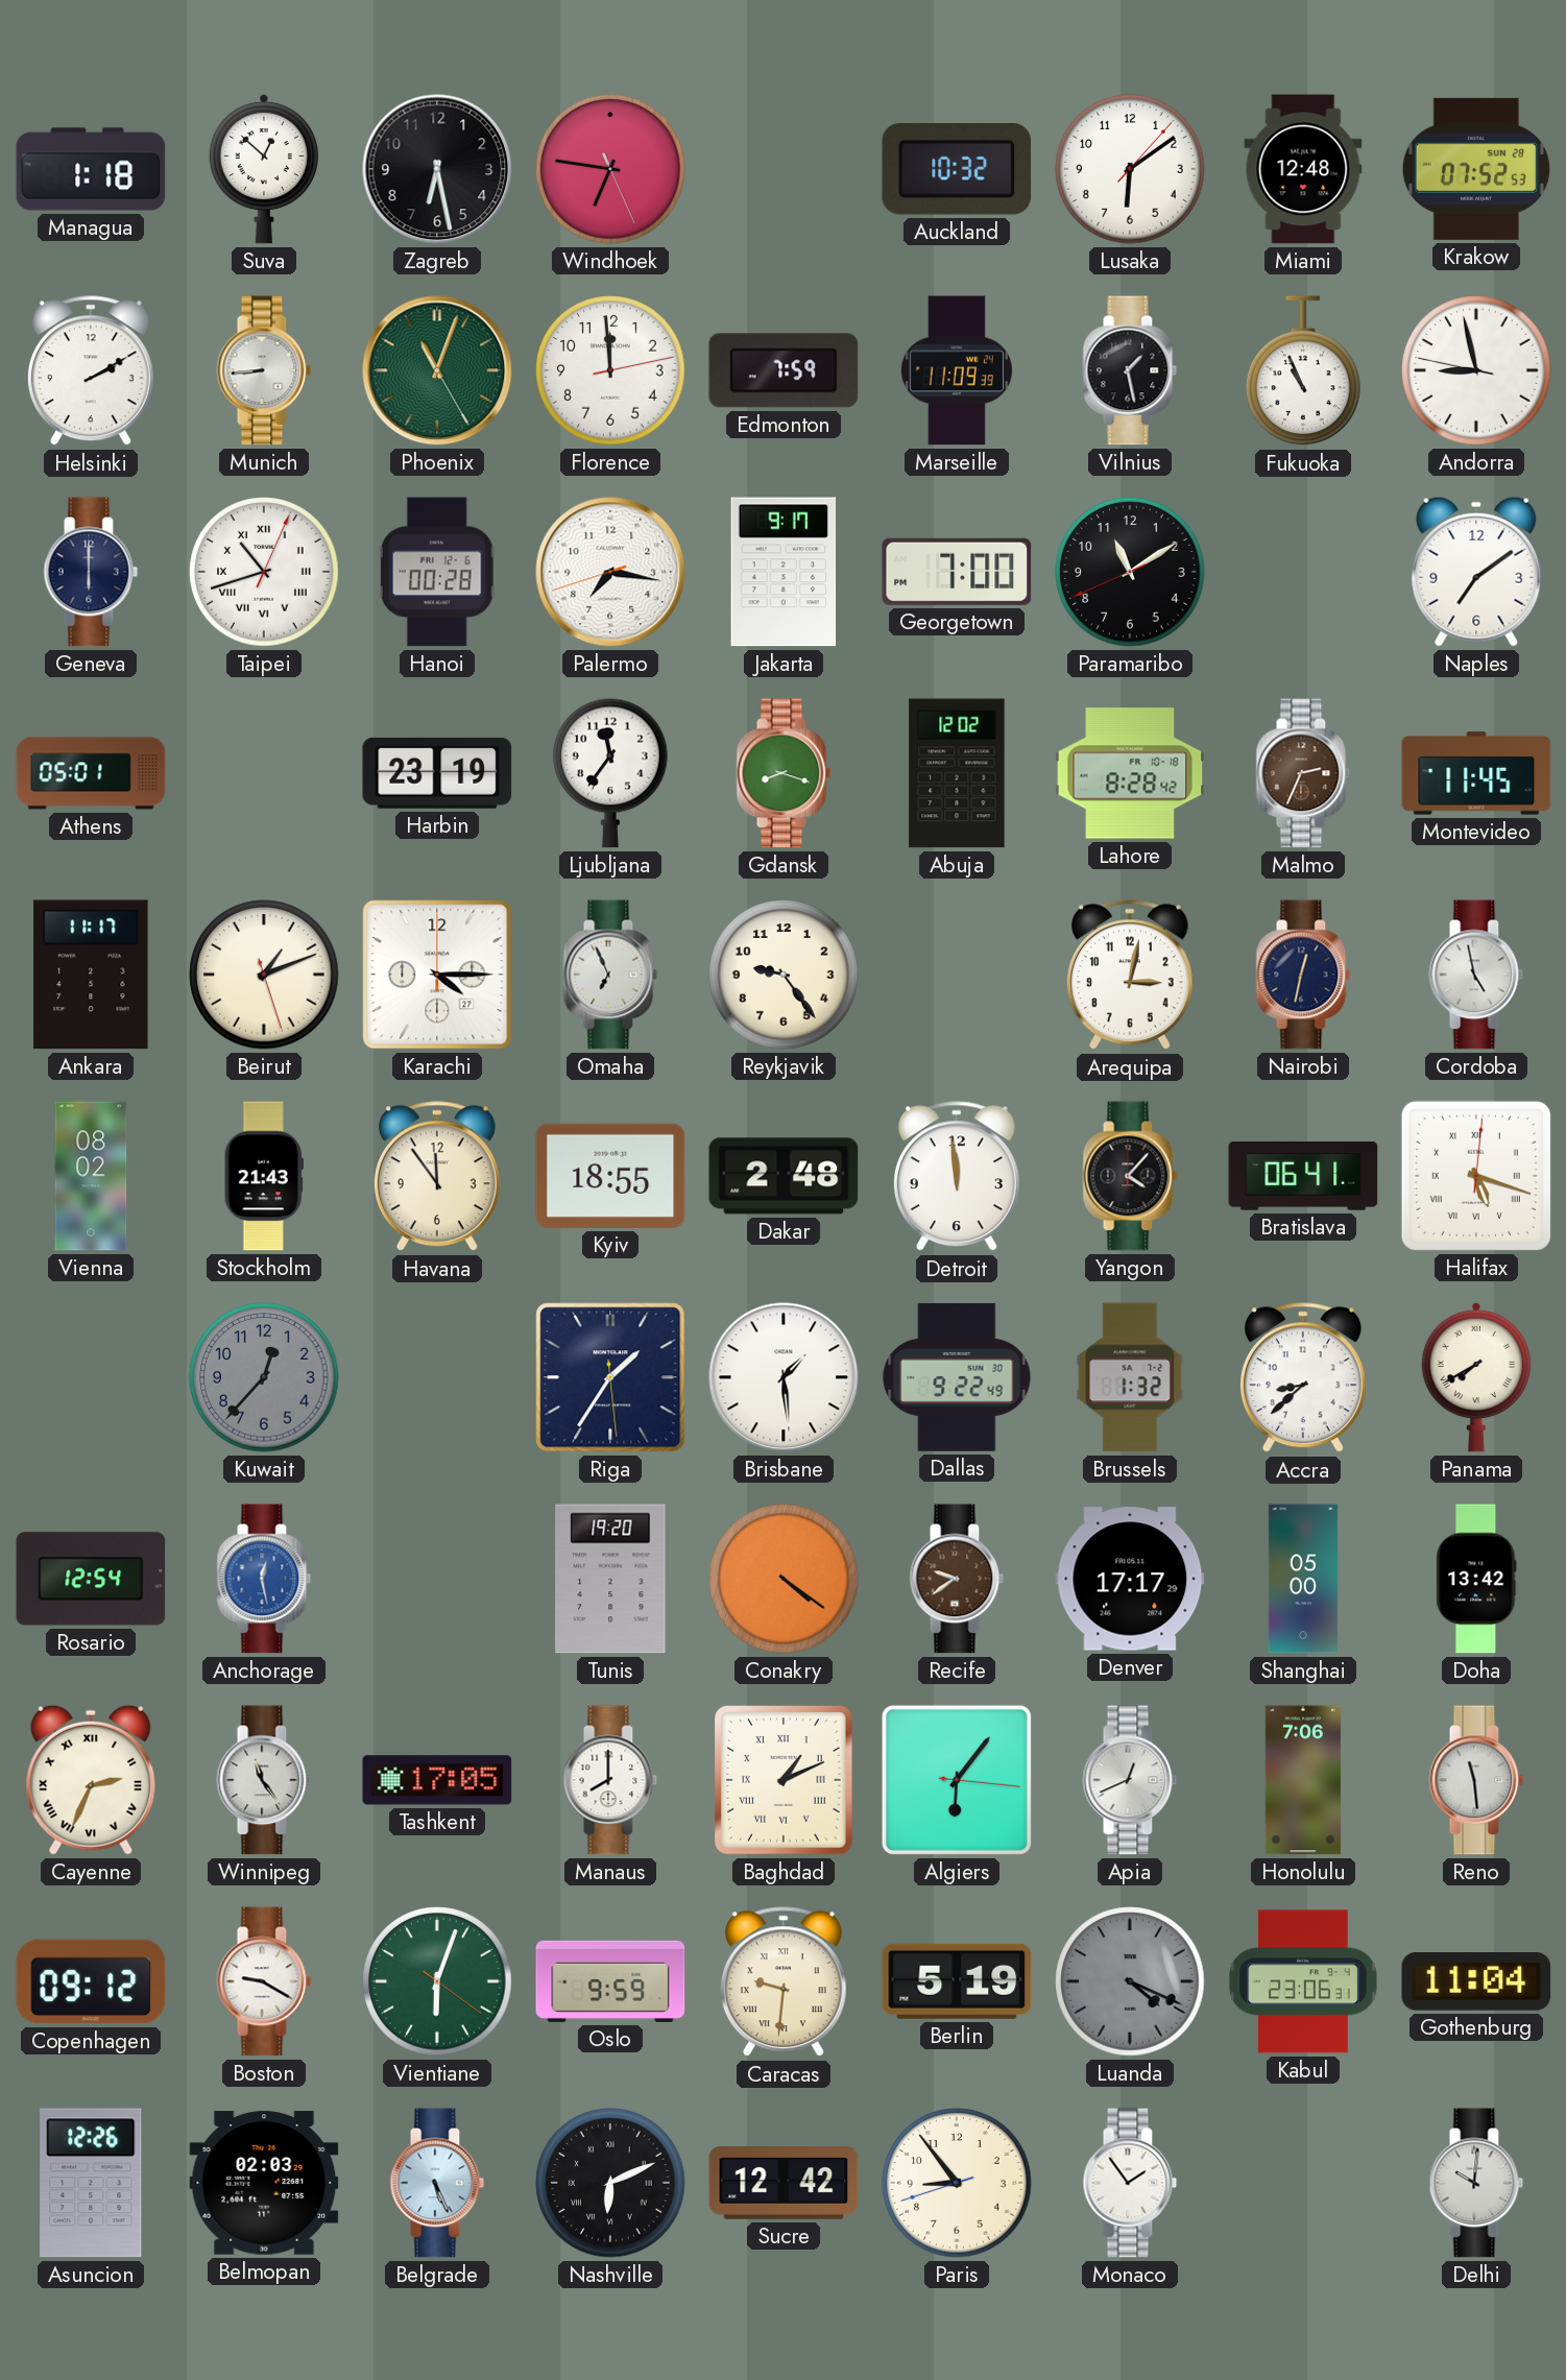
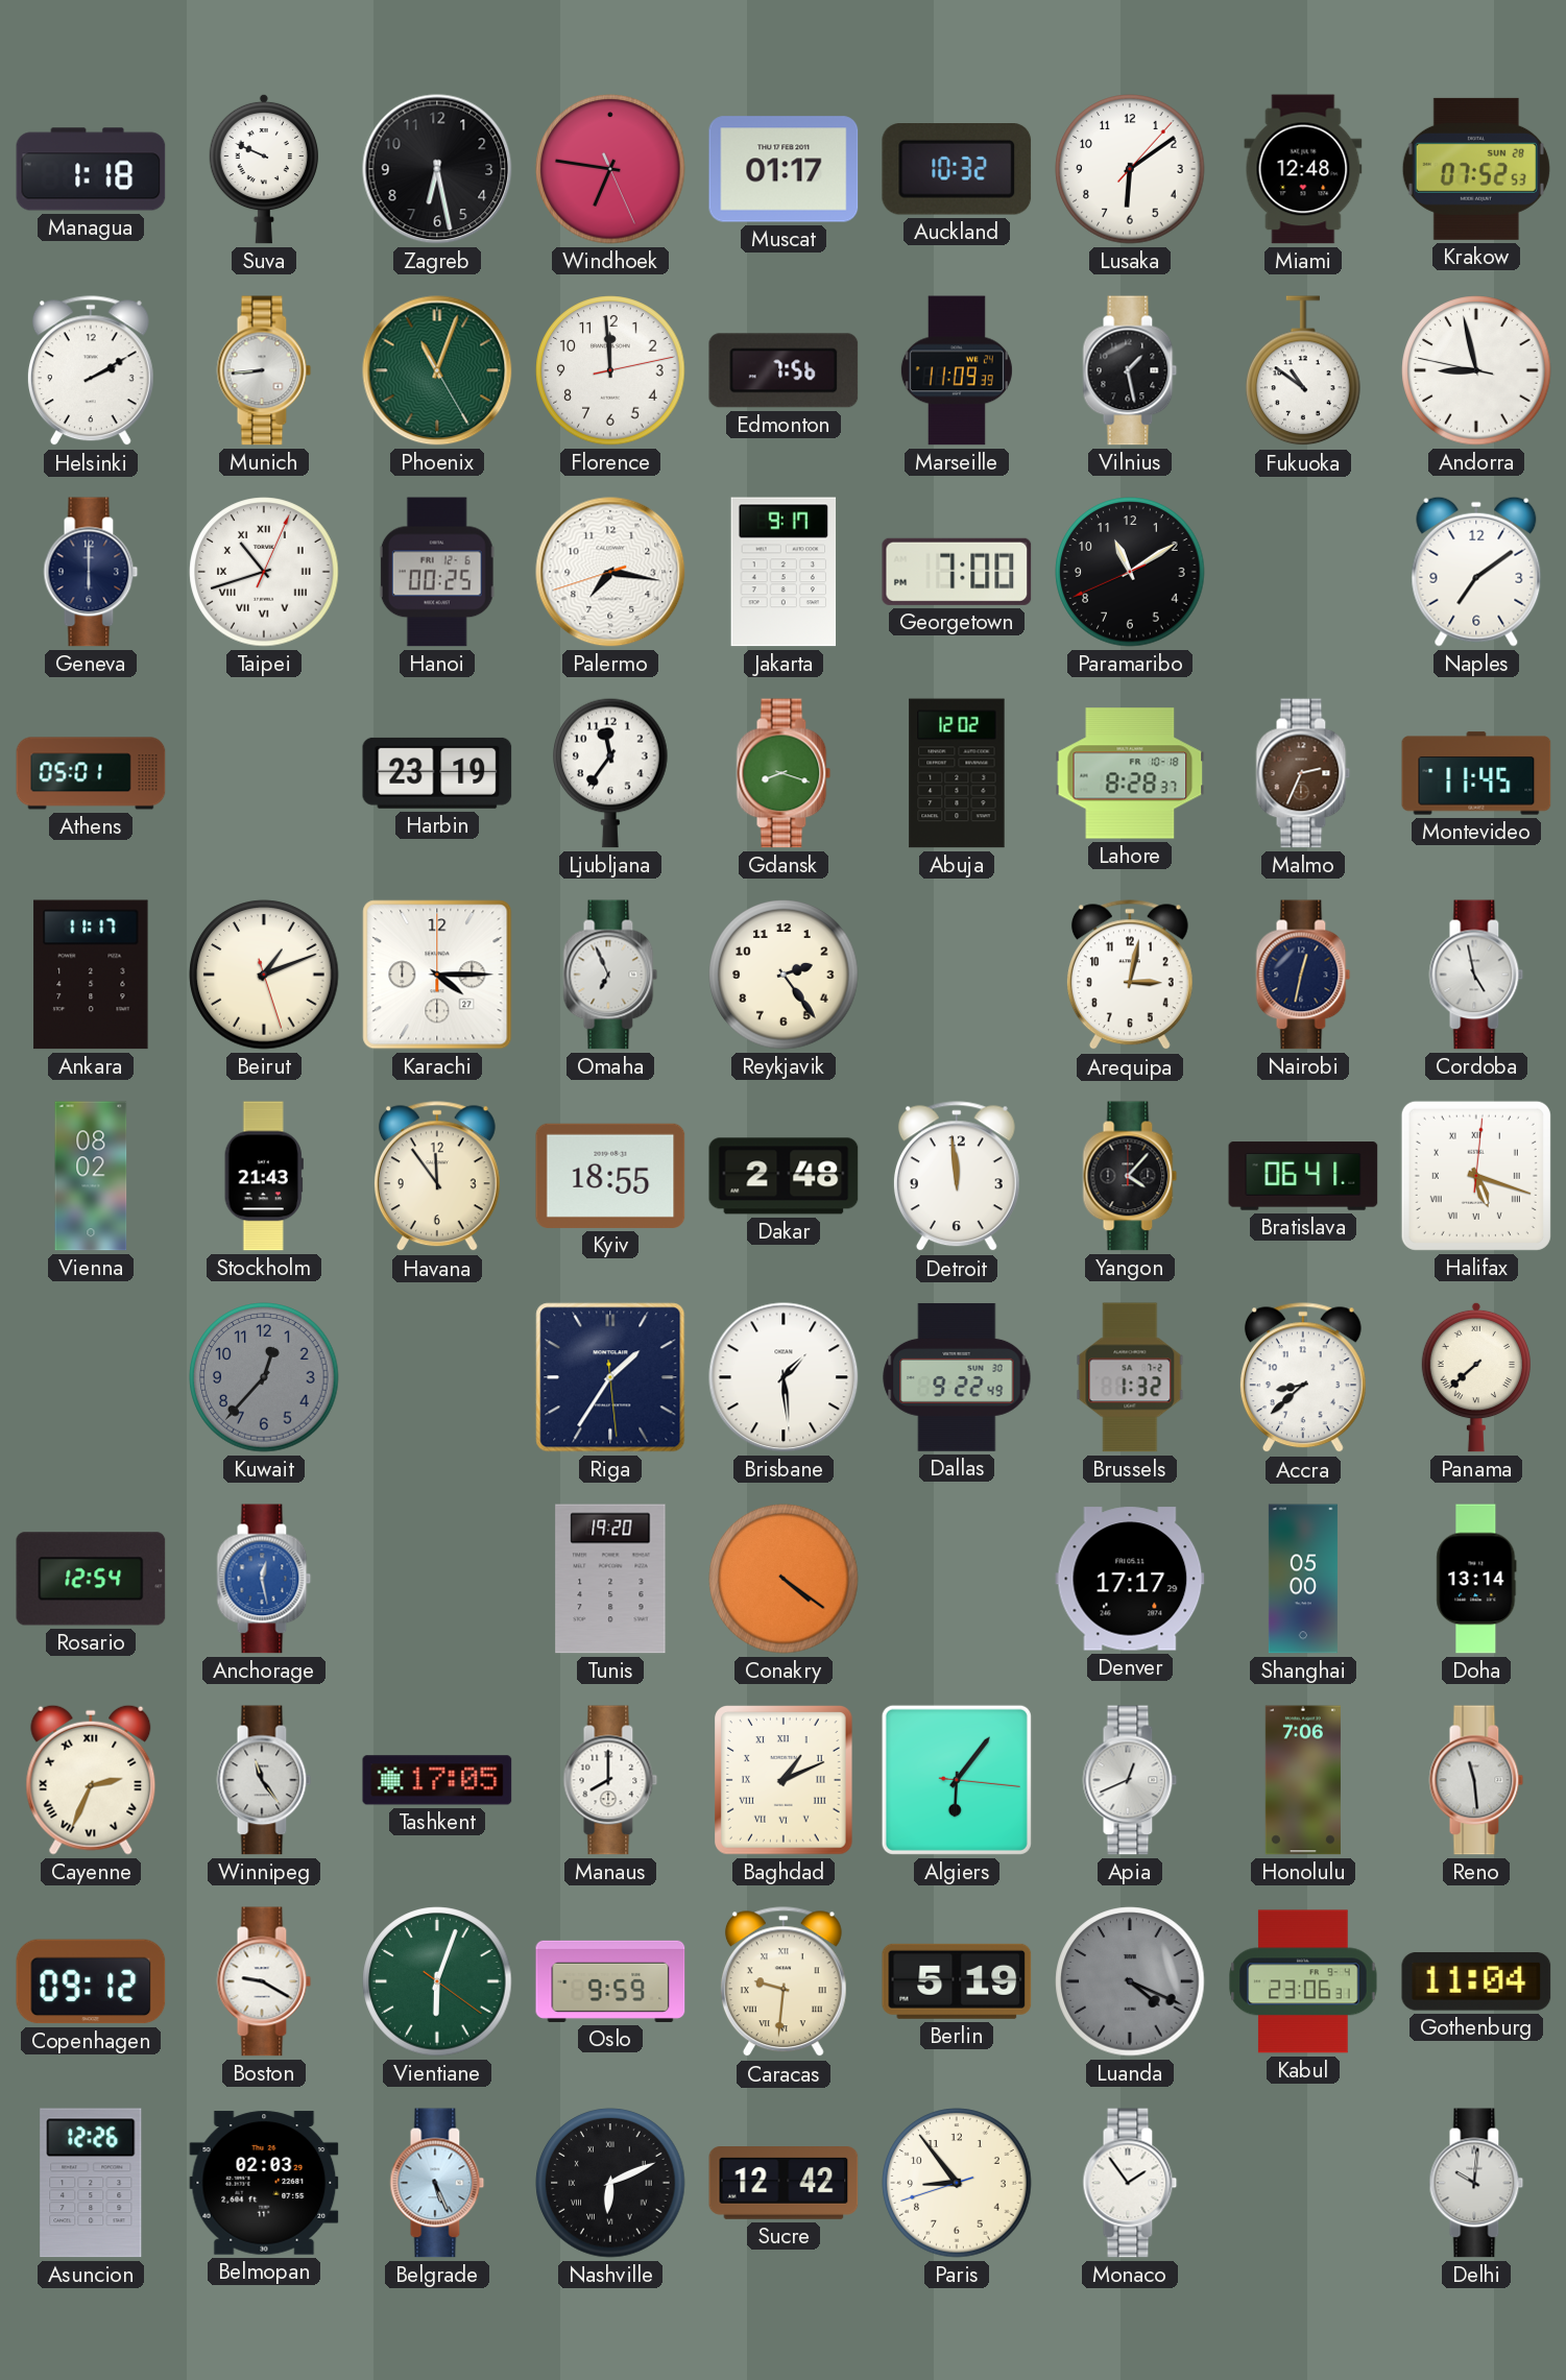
Suva: 12:52 -> 9:49
Muscat: none -> 01:17
Edmonton: 7:59 -> 7:56
Fukuoka: 10:56 -> 10:51
Hanoi: 00:28 -> 00:25
Lahore: 8:28:42 -> 8:28:37
Reykjavik: 9:24 -> 2:24
Panama: 7:40 -> 7:38
Recife: 9:39 -> none
Doha: 13:42 -> 13:14
